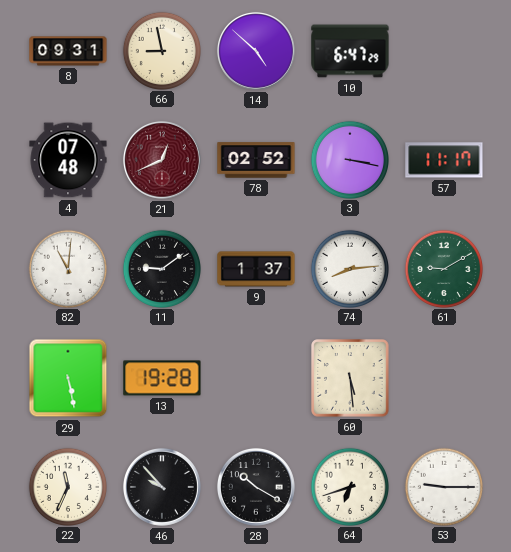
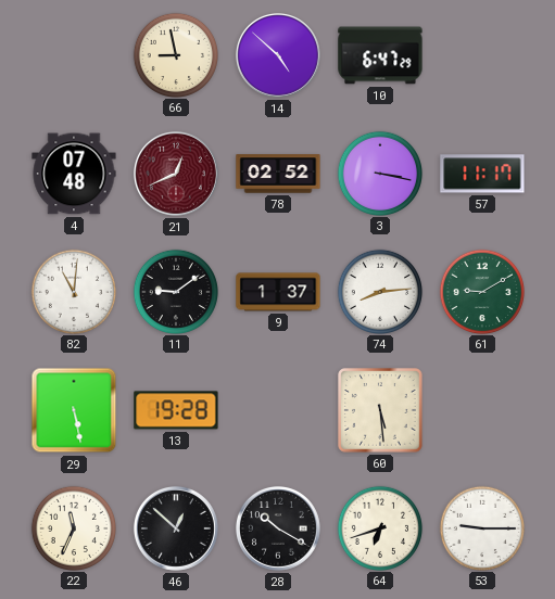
8: 09:31 -> none
46: 9:53 -> 12:52
